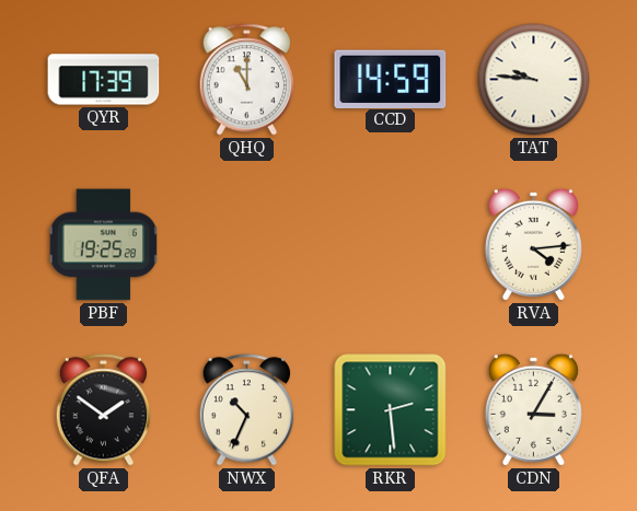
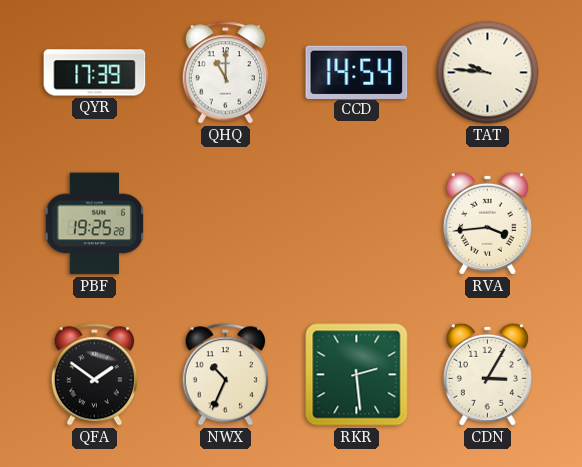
CCD: 14:59 -> 14:54
RVA: 4:14 -> 3:44
